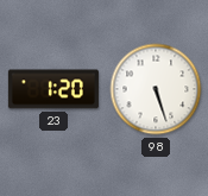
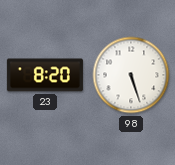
23: 1:20 -> 8:20
